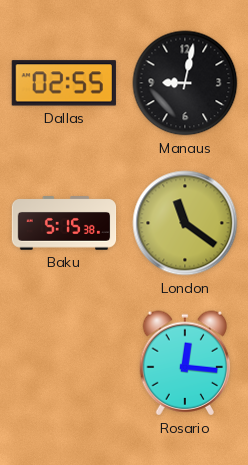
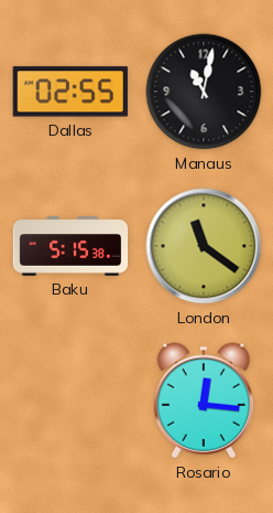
Manaus: 9:02 -> 11:02
